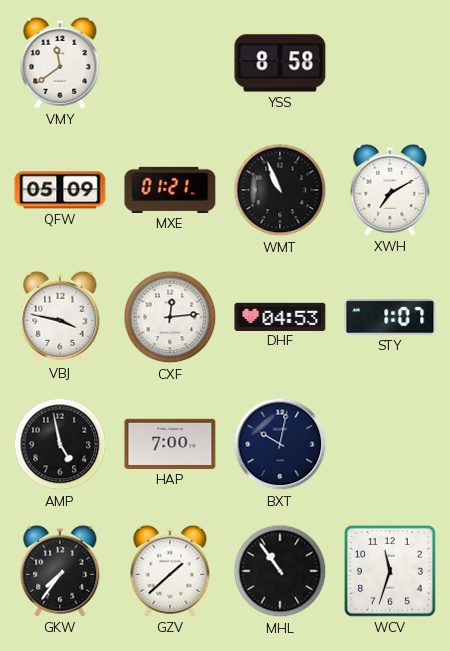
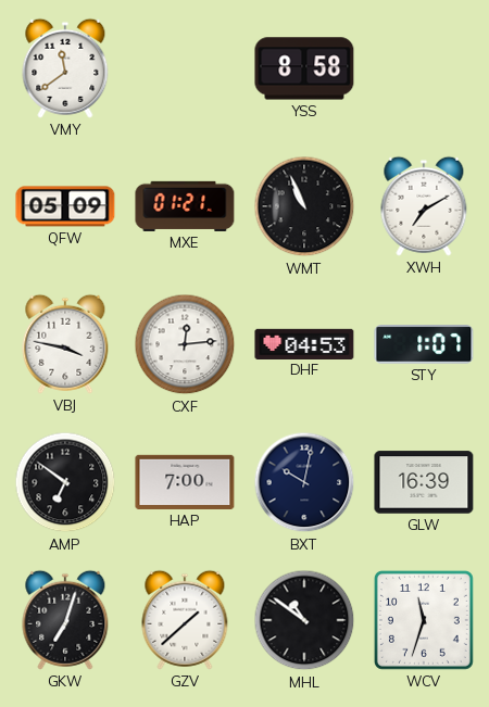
AMP: 4:58 -> 6:51
GLW: none -> 16:39
GKW: 7:36 -> 7:03
MHL: 10:54 -> 10:51
